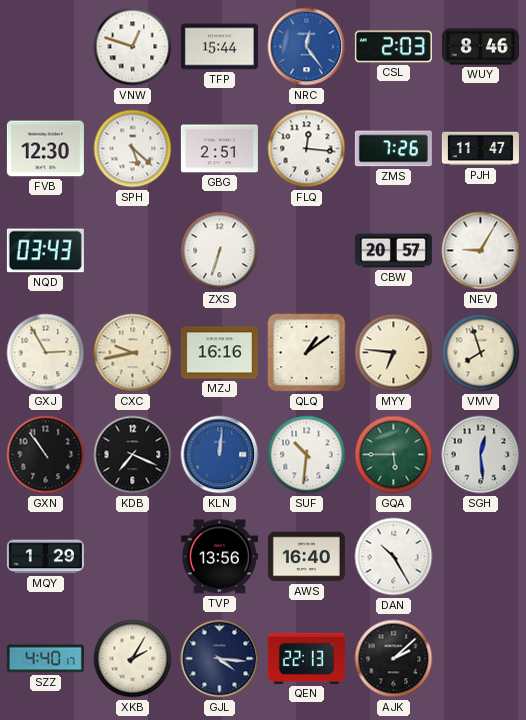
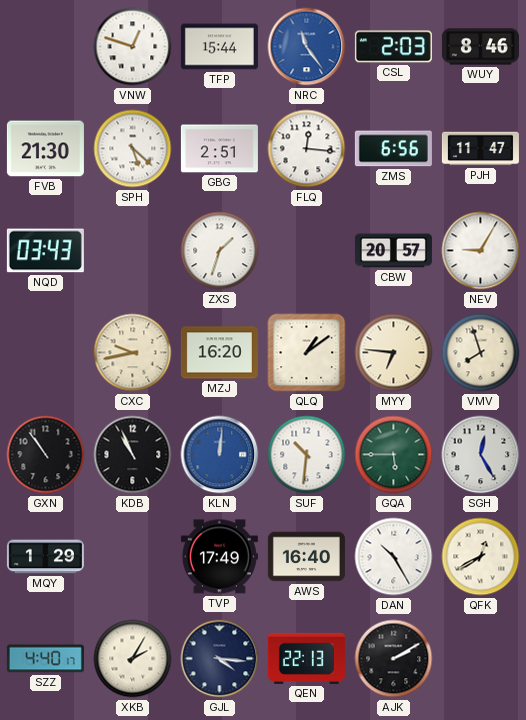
NRC: 12:24 -> 11:24
FVB: 12:30 -> 21:30
ZMS: 7:26 -> 6:56
ZXS: 6:33 -> 1:33
GXJ: 2:55 -> none
MZJ: 16:16 -> 16:20
KDB: 7:19 -> 10:56
SGH: 12:29 -> 12:25
TVP: 13:56 -> 17:49
QFK: none -> 12:40
AJK: 2:08 -> 2:10
